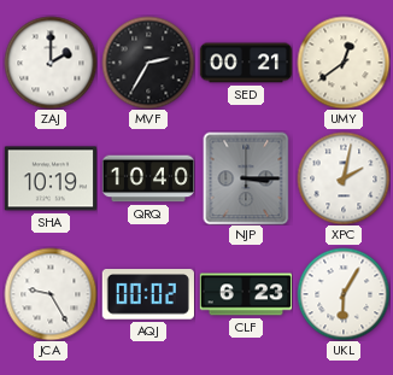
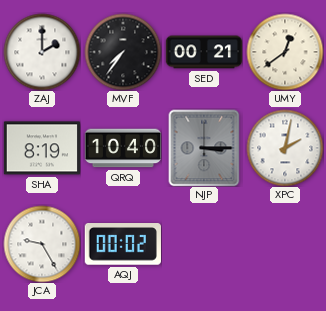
MVF: 2:35 -> 7:36
SHA: 10:19 -> 8:19
CLF: 6:23 -> none
UKL: 6:05 -> none
